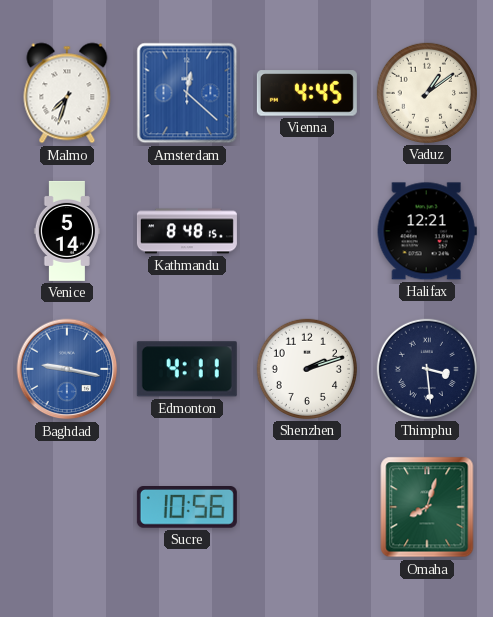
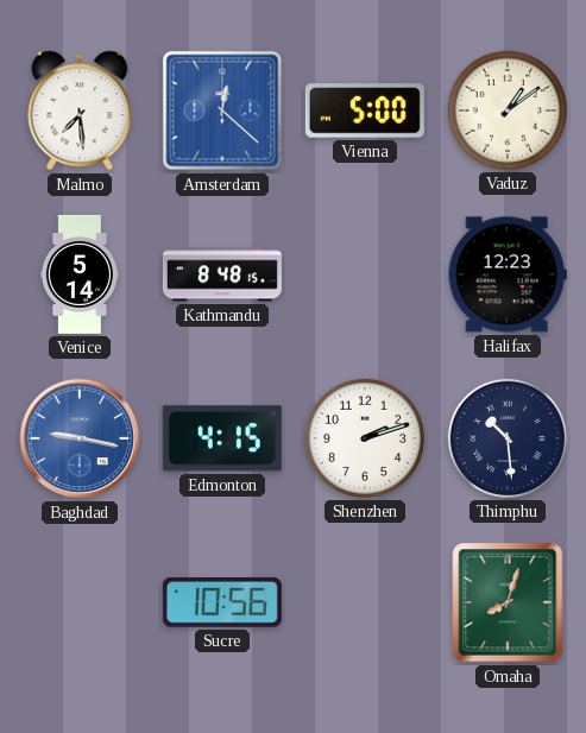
Malmo: 7:33 -> 7:29
Vienna: 4:45 -> 5:00
Halifax: 12:21 -> 12:23
Edmonton: 4:11 -> 4:15
Thimphu: 3:29 -> 10:29
